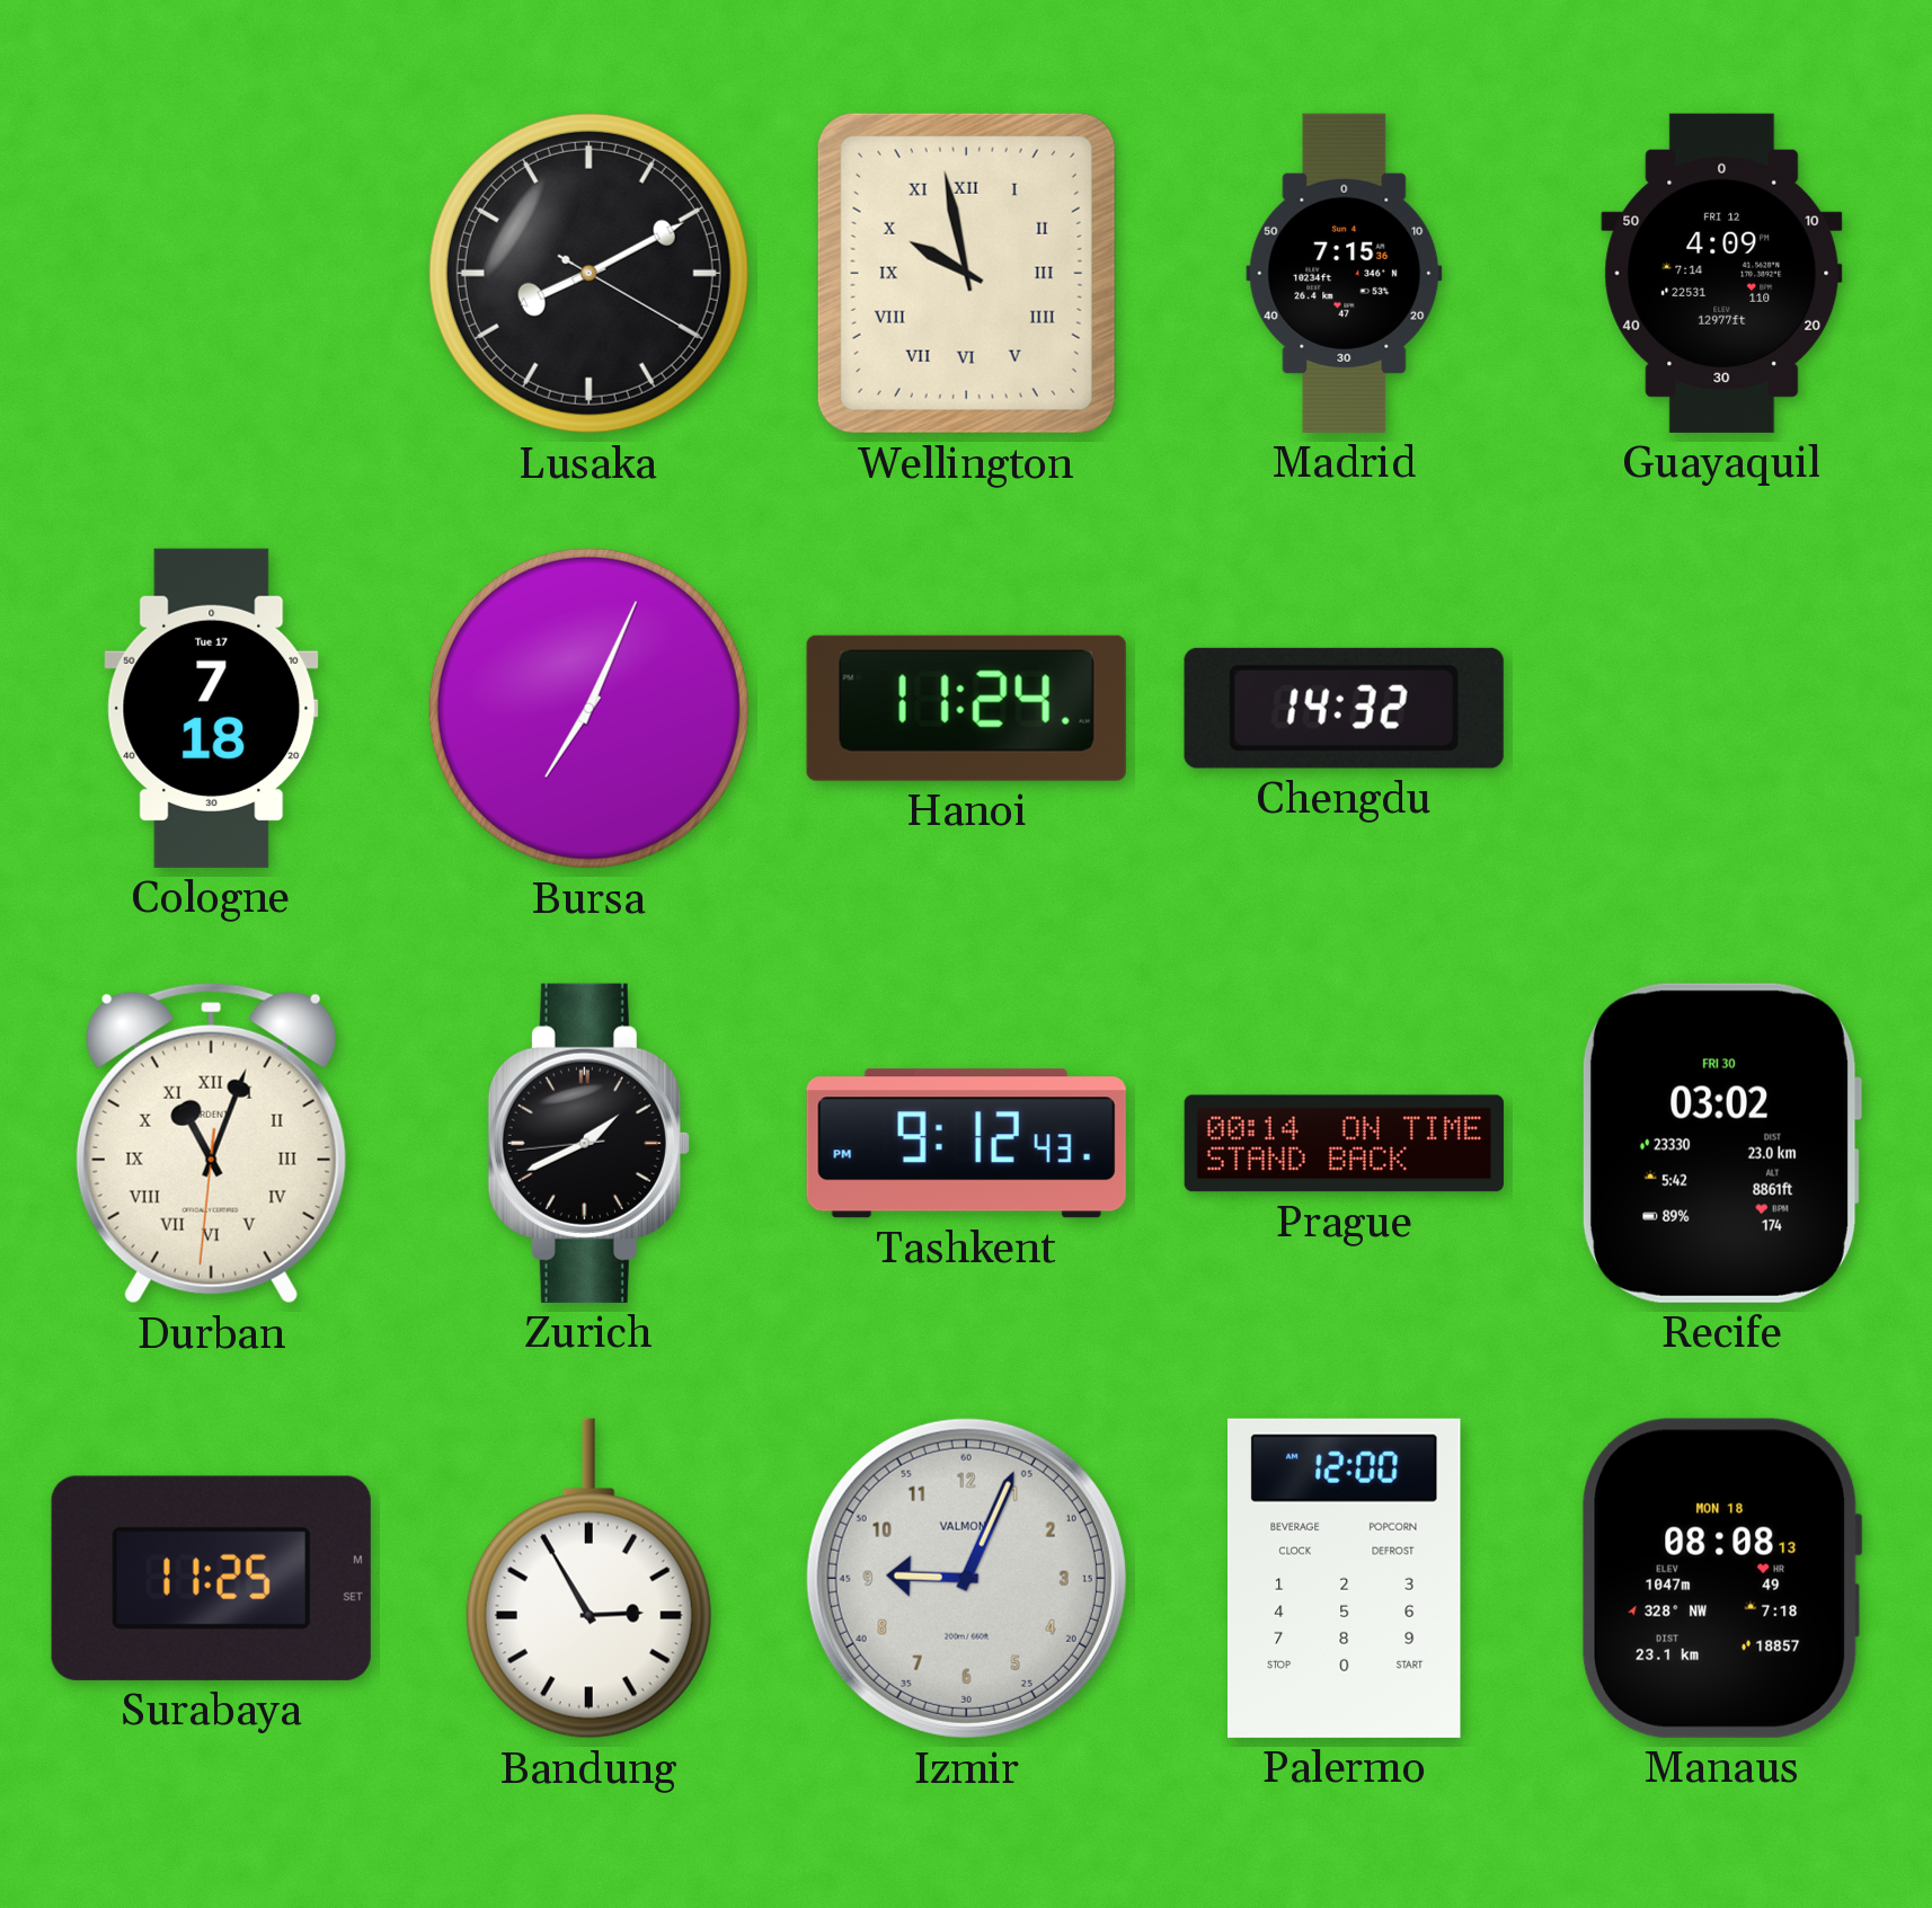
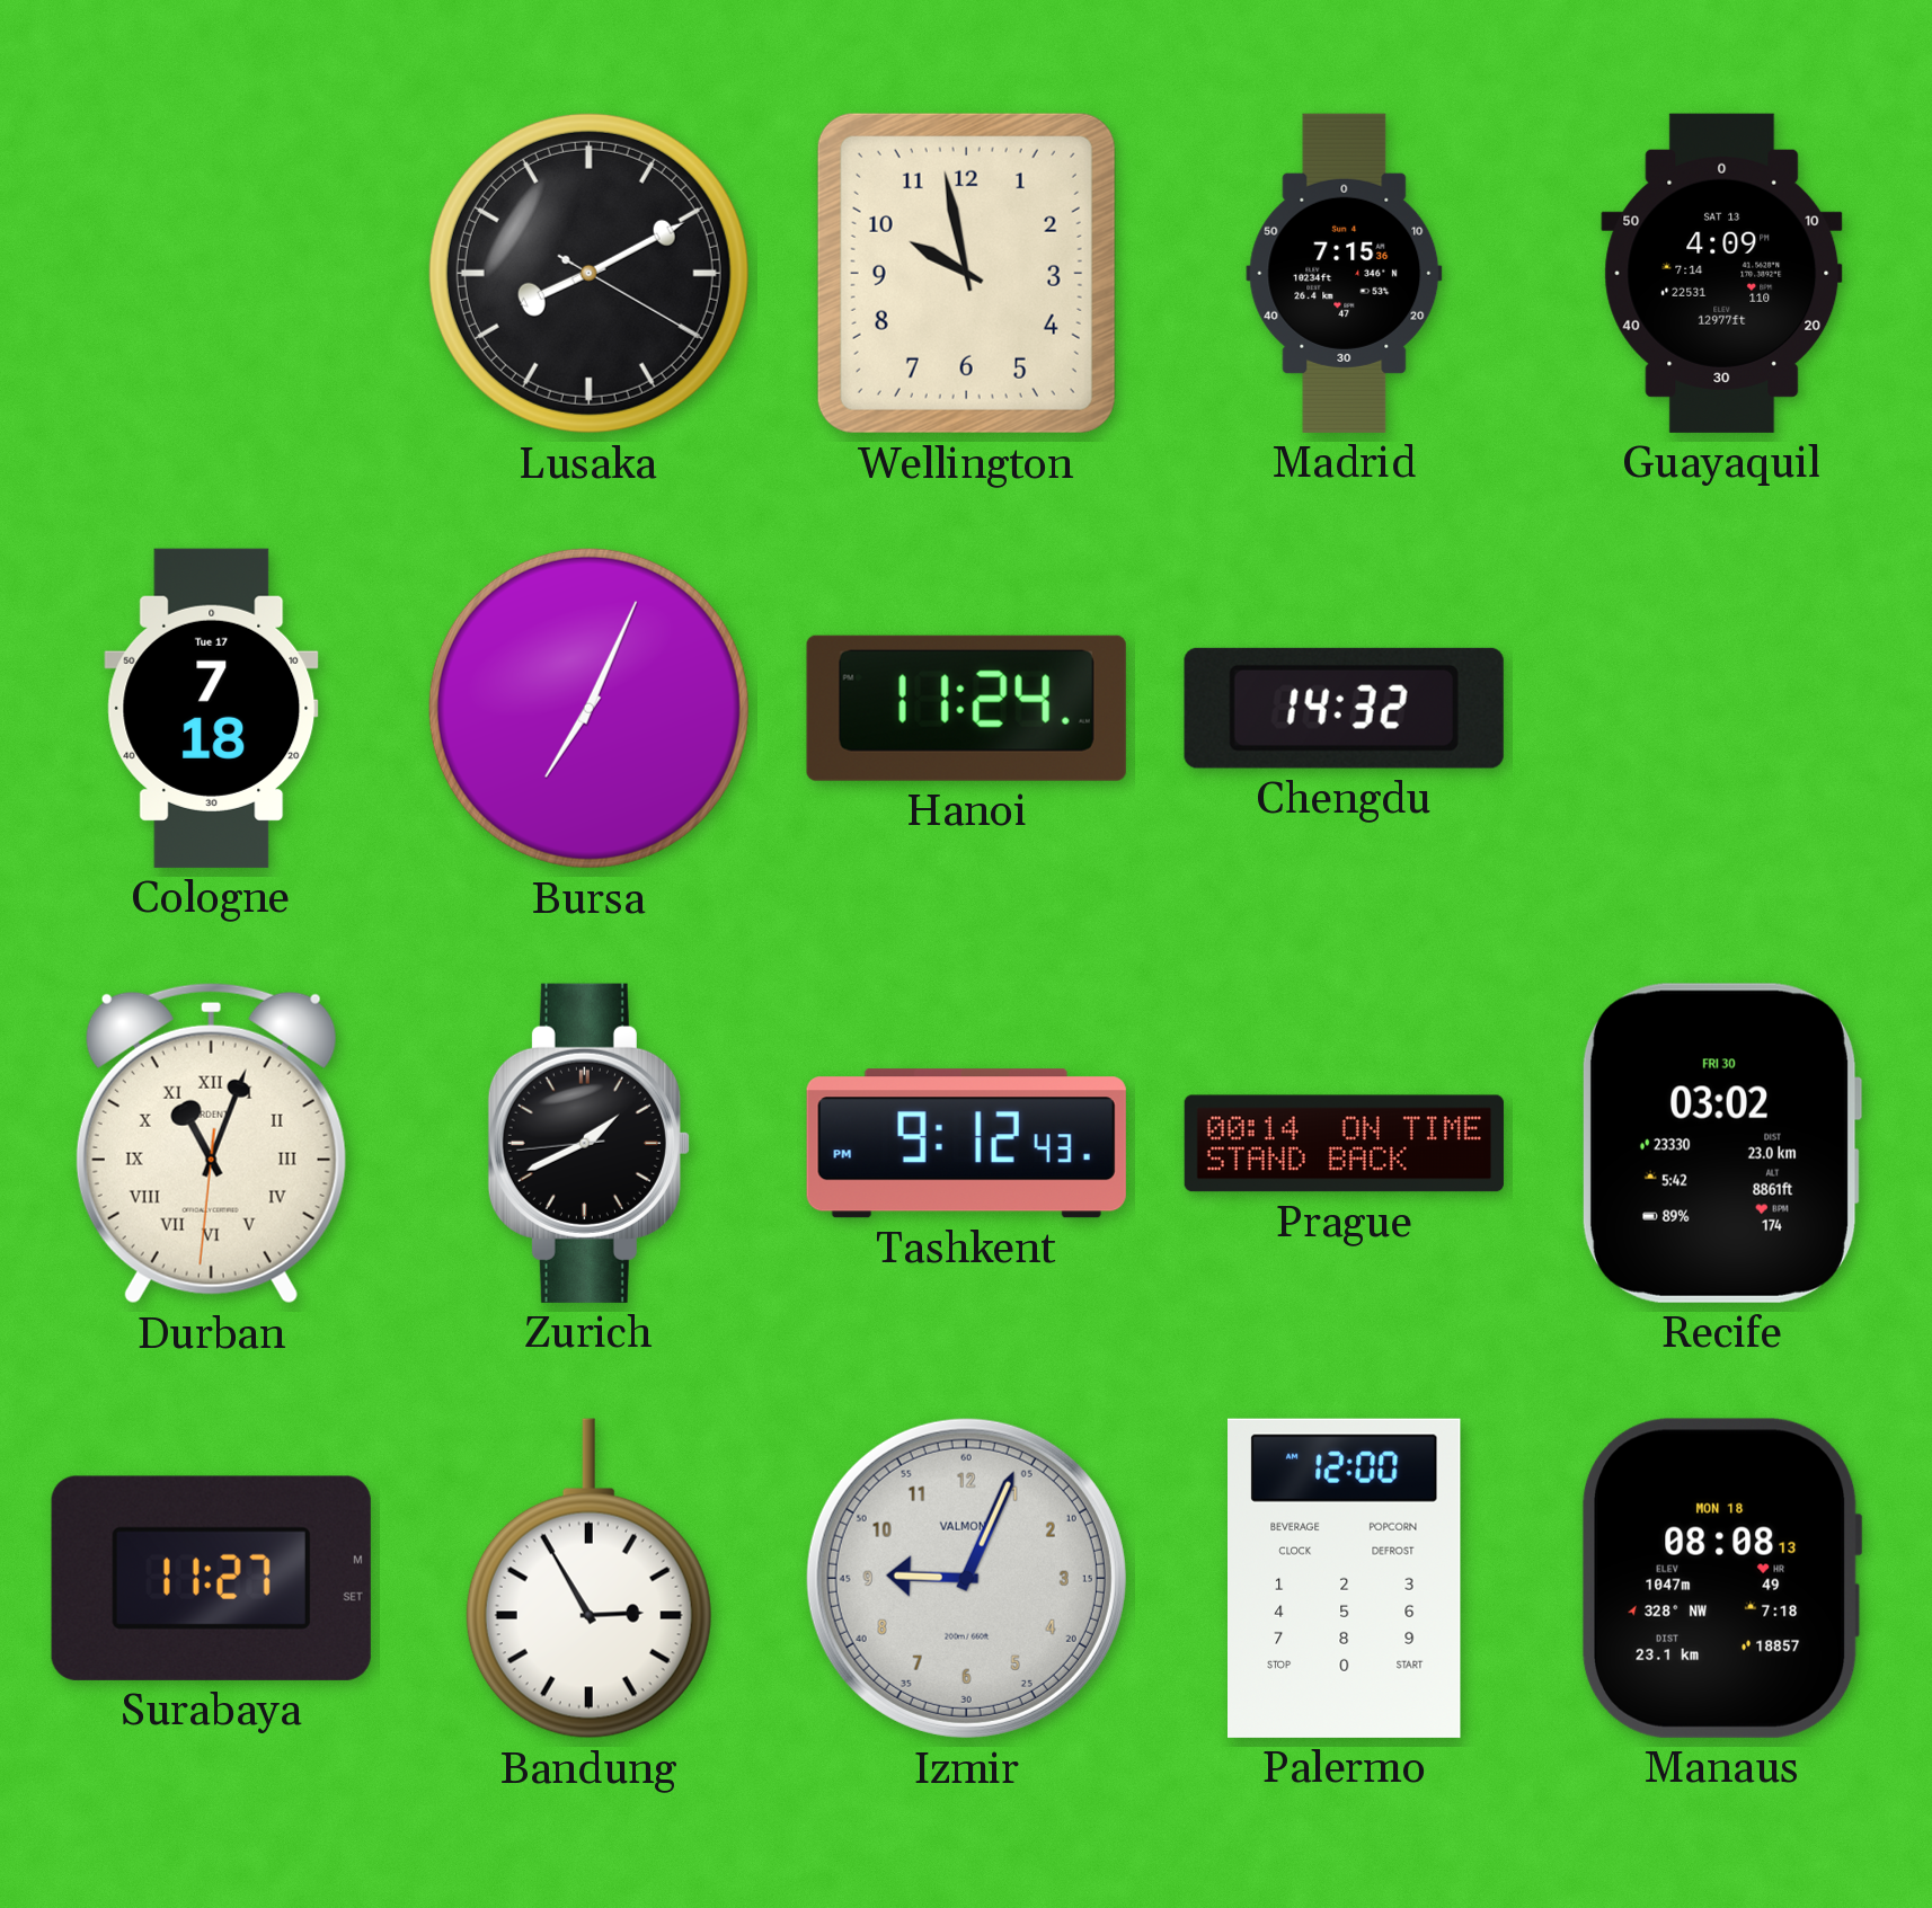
Wellington numerals: Roman -> Arabic
Guayaquil date: FRI 12 -> SAT 13
Surabaya: 11:25 -> 11:27
